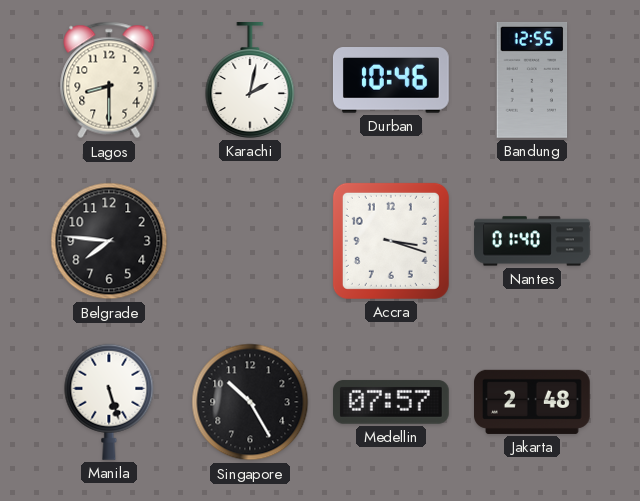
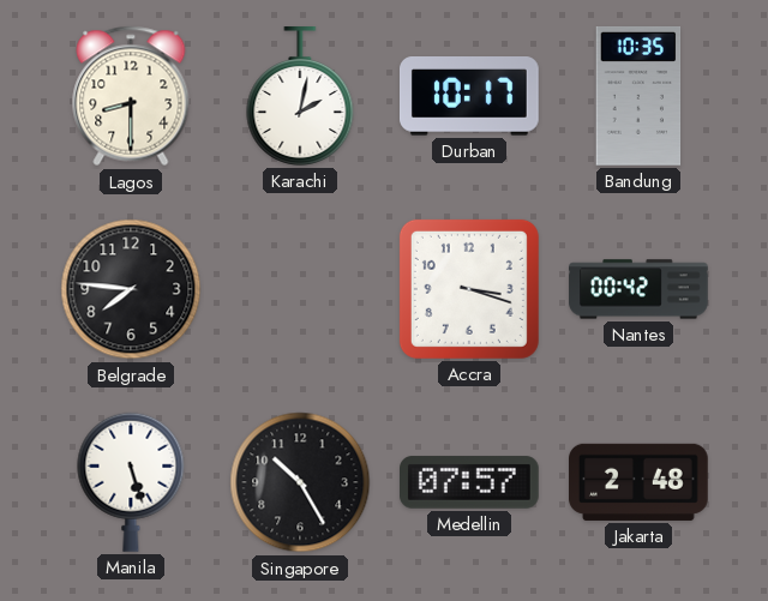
Durban: 10:46 -> 10:17
Bandung: 12:55 -> 10:35
Nantes: 01:40 -> 00:42
